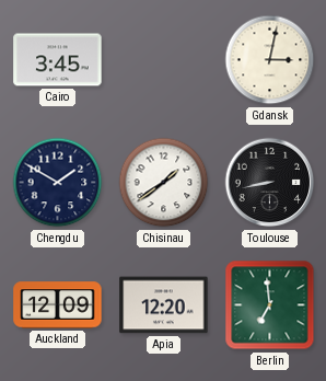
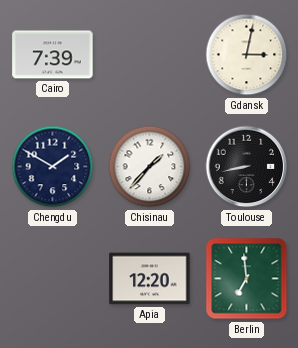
Cairo: 3:45 -> 7:39
Chisinau: 1:39 -> 1:37
Auckland: 12:09 -> none
